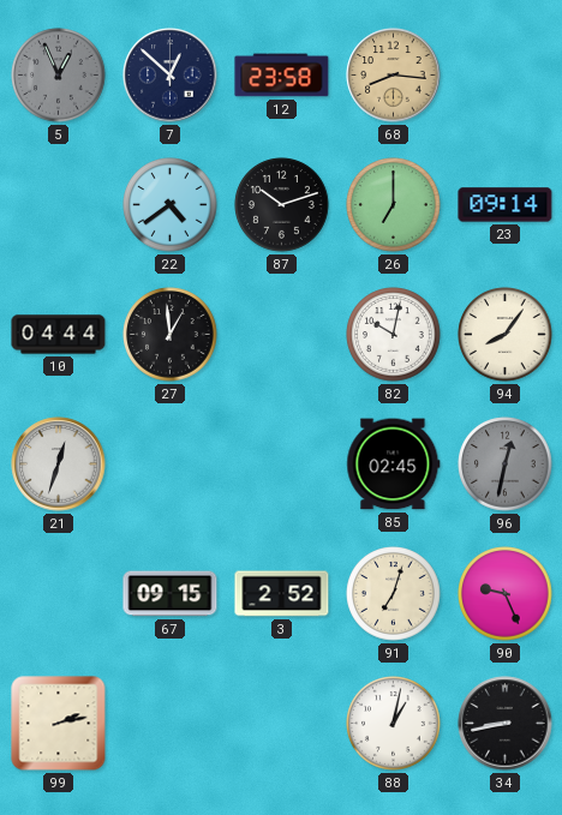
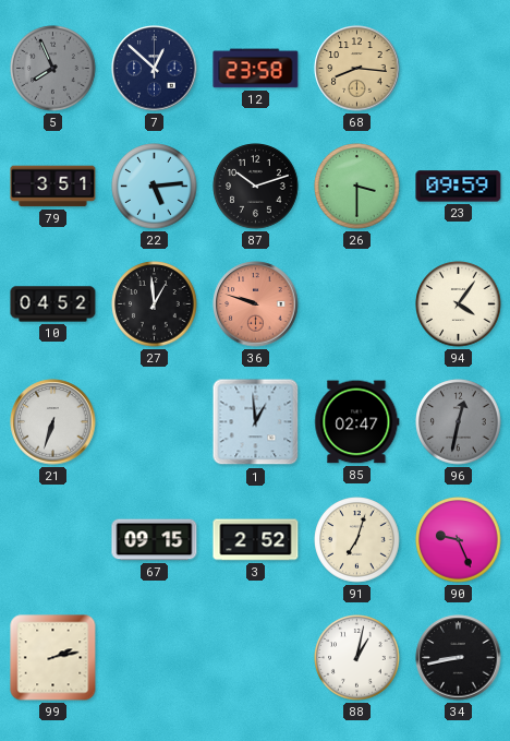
5: 12:56 -> 7:56
79: none -> 3:51
22: 4:39 -> 5:14
26: 7:00 -> 3:30
23: 09:14 -> 09:59
10: 04:44 -> 04:52
36: none -> 9:48
82: 10:02 -> none
94: 8:06 -> 4:06
21: 12:33 -> 6:33
1: none -> 12:59
85: 02:45 -> 02:47
